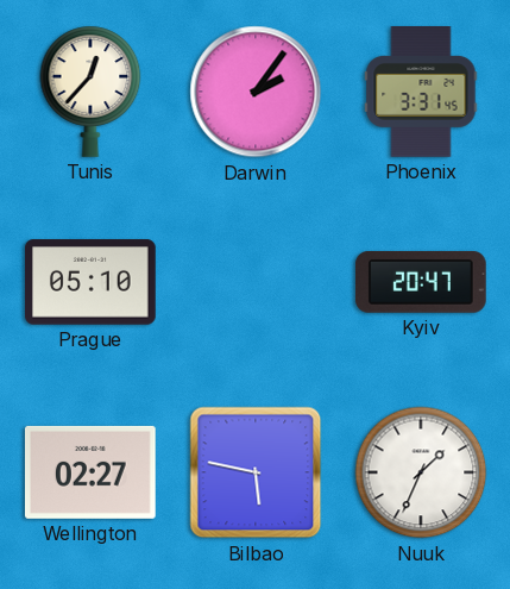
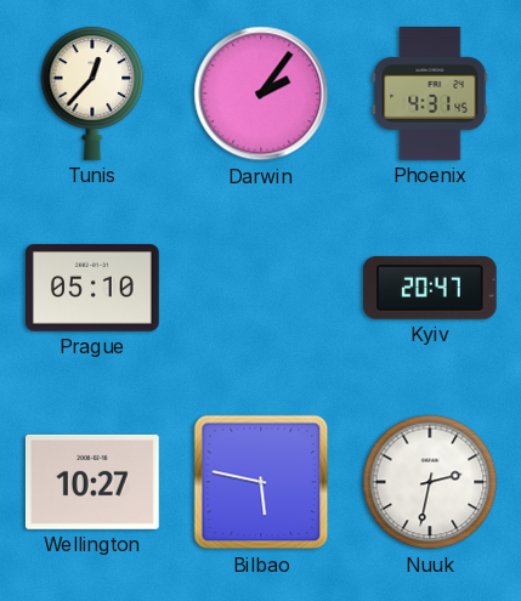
Phoenix: 3:31 -> 4:31
Wellington: 02:27 -> 10:27
Nuuk: 1:34 -> 2:32
